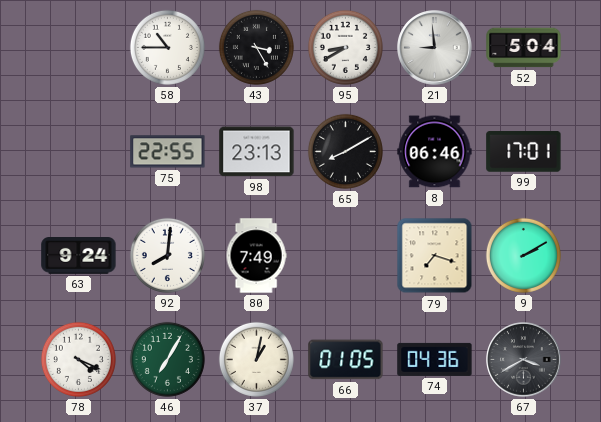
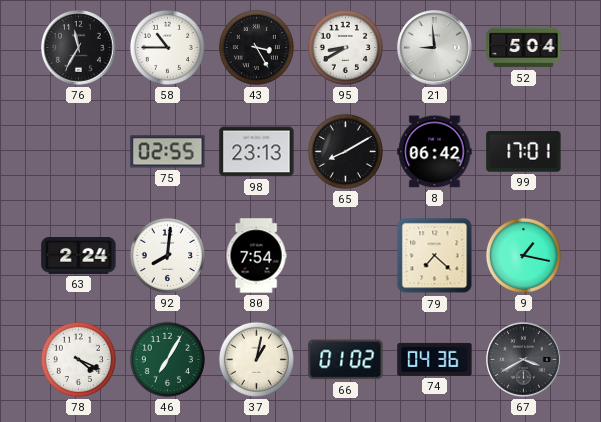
76: none -> 11:35
75: 22:55 -> 02:55
8: 06:46 -> 06:42
63: 9:24 -> 2:24
80: 7:49 -> 7:54
79: 7:18 -> 7:22
9: 2:10 -> 1:17
66: 01:05 -> 01:02
